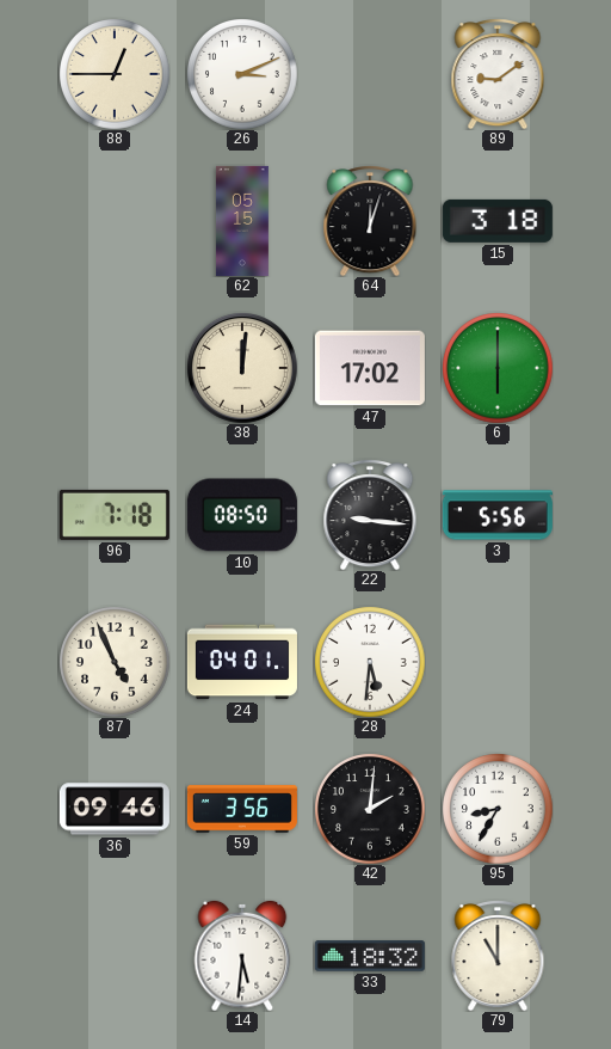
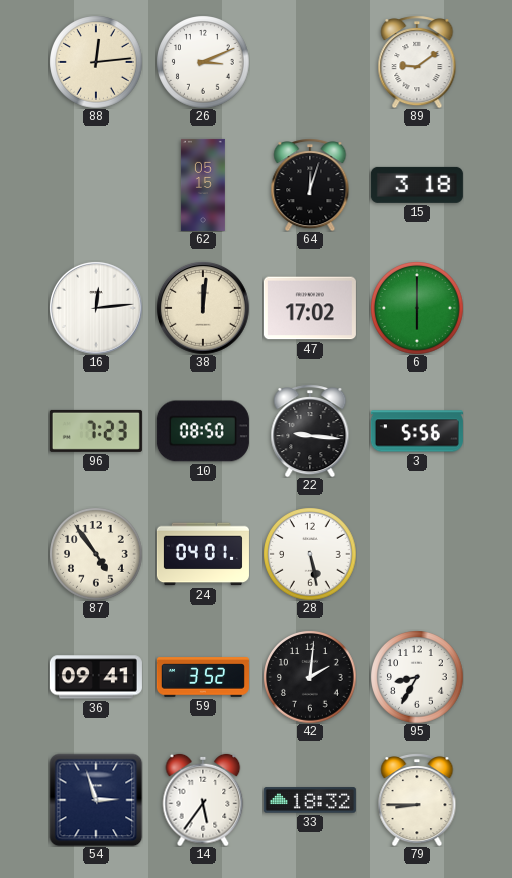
88: 12:45 -> 12:14
16: none -> 12:14
96: 7:18 -> 7:23
87: 4:56 -> 4:54
28: 5:31 -> 5:28
36: 09:46 -> 09:41
59: 3:56 -> 3:52
54: none -> 2:57
14: 5:31 -> 5:36
79: 11:00 -> 8:45
